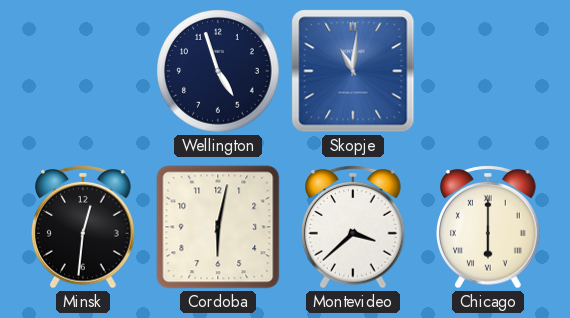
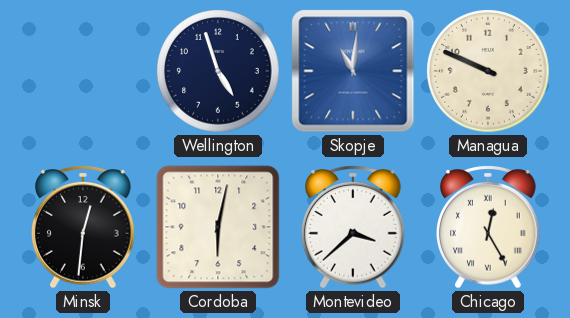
Managua: none -> 9:49
Chicago: 6:00 -> 12:25
